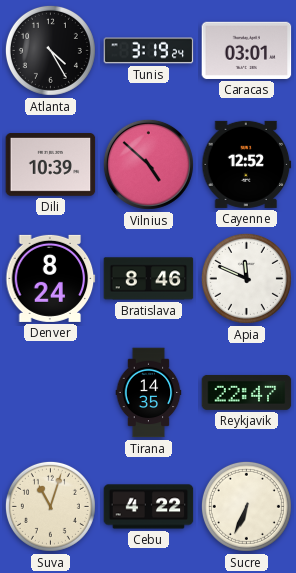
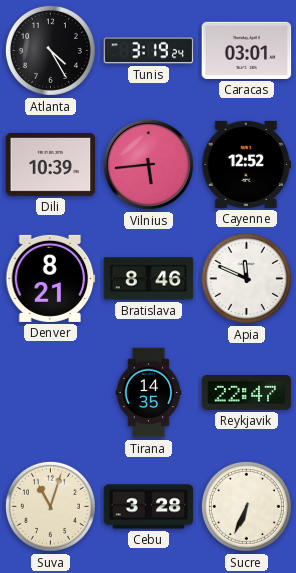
Vilnius: 4:52 -> 5:44
Denver: 8:24 -> 8:21
Cebu: 4:22 -> 3:28
